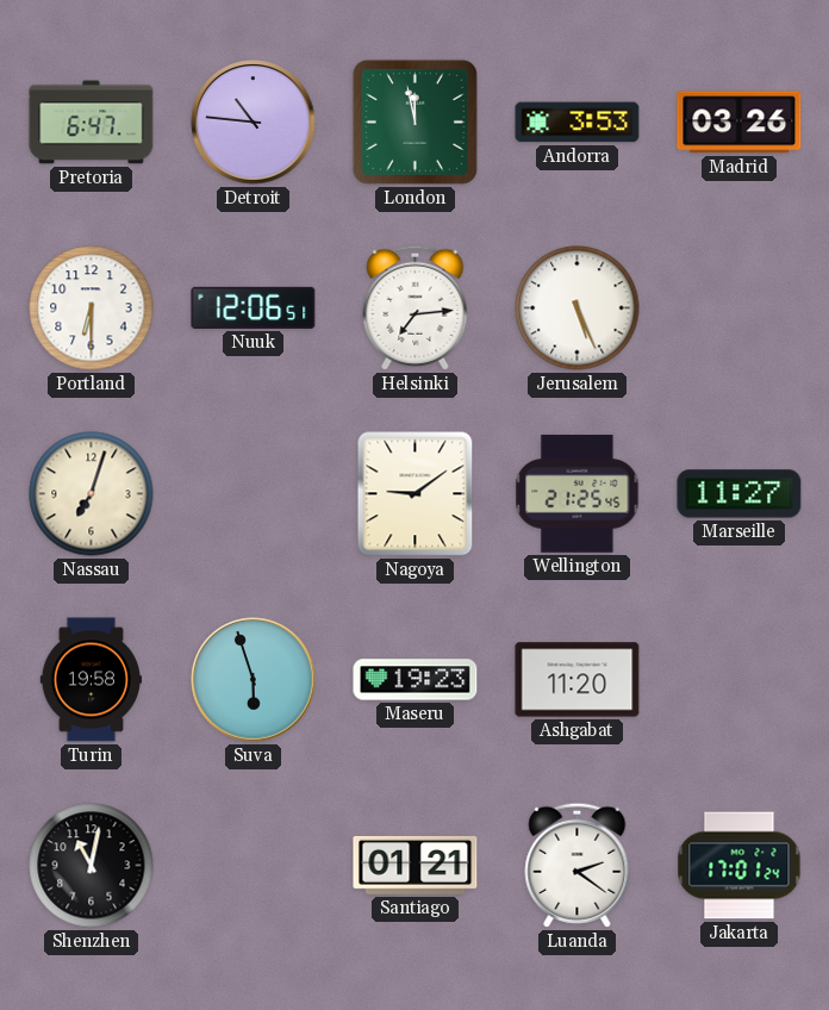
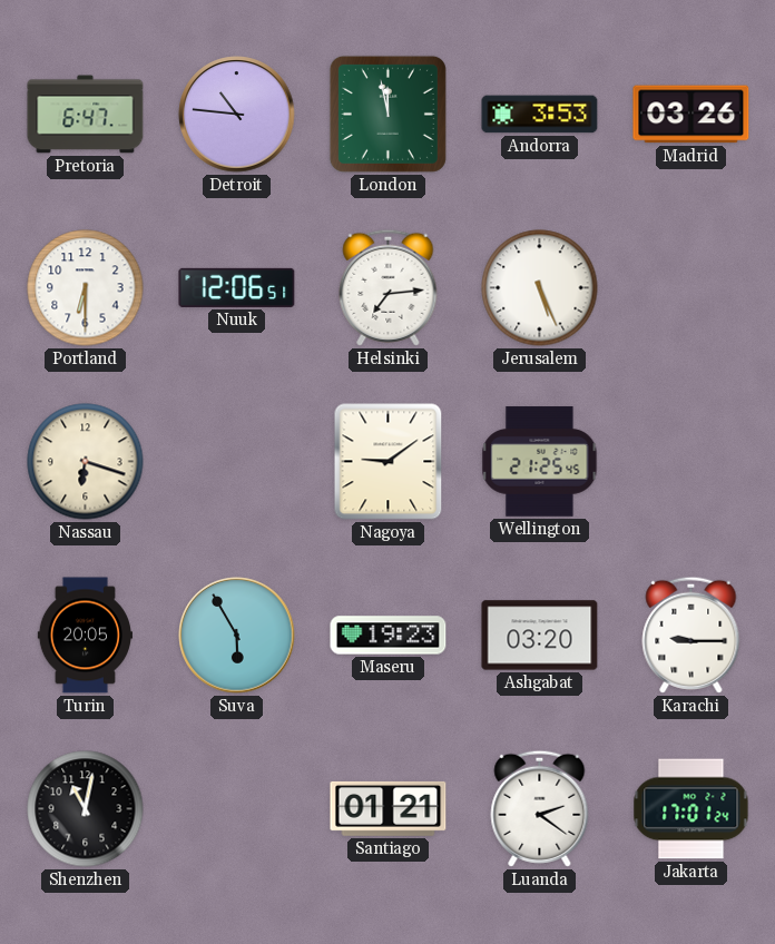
Nassau: 7:03 -> 6:18
Marseille: 11:27 -> none
Turin: 19:58 -> 20:05
Suva: 5:57 -> 5:55
Ashgabat: 11:20 -> 03:20
Karachi: none -> 9:15
